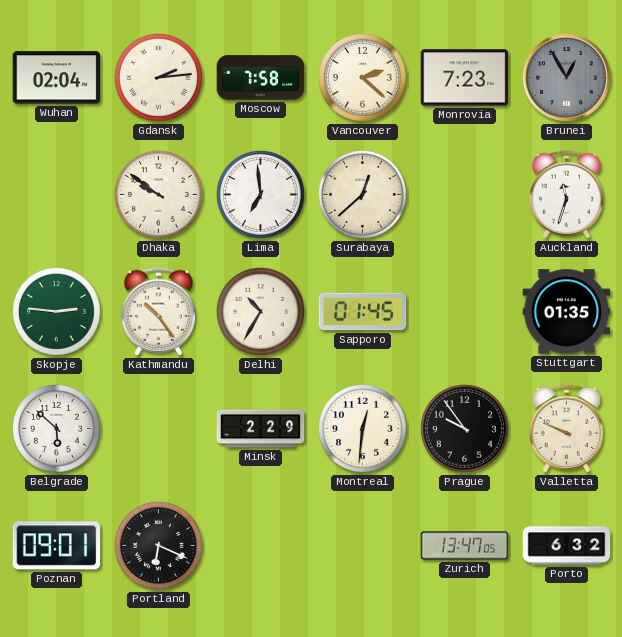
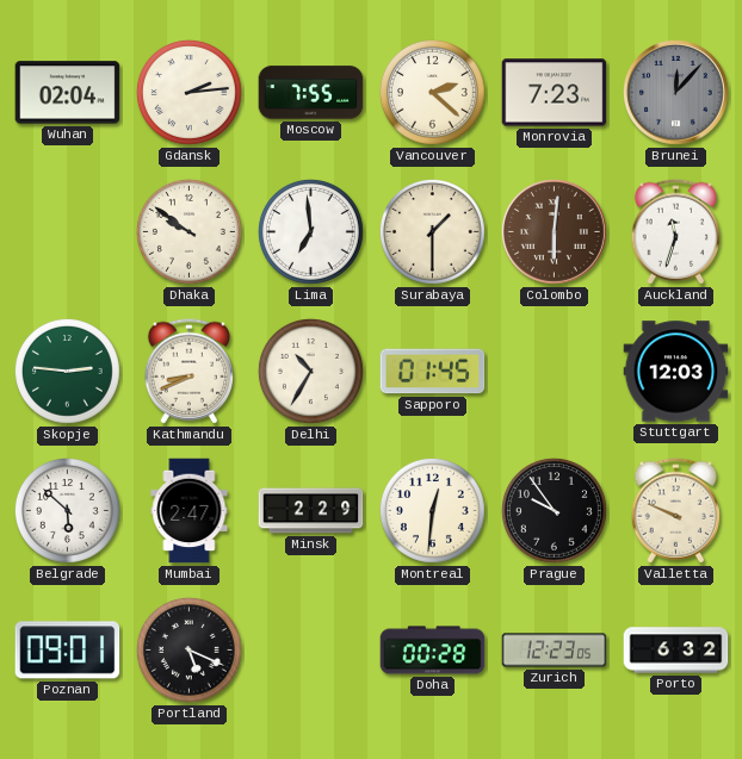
Moscow: 7:58 -> 7:55
Brunei: 12:55 -> 12:07
Surabaya: 12:38 -> 1:30
Colombo: none -> 6:01
Kathmandu: 10:24 -> 8:41
Stuttgart: 01:35 -> 12:03
Mumbai: none -> 2:47
Portland: 6:19 -> 5:19
Doha: none -> 00:28
Zurich: 13:47 -> 12:23
